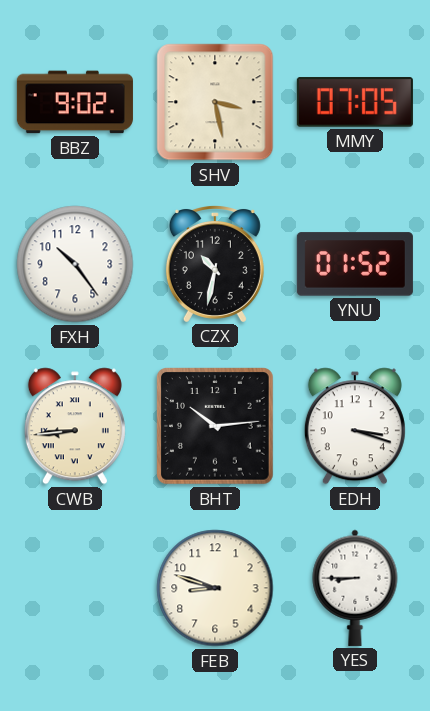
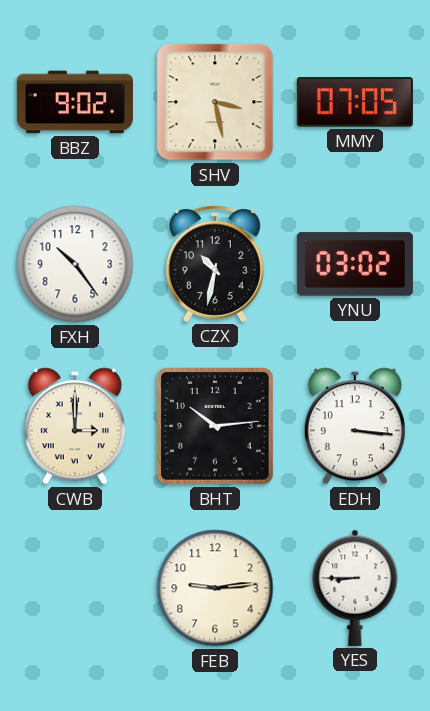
YNU: 01:52 -> 03:02
CWB: 8:44 -> 3:00
EDH: 3:18 -> 3:16
FEB: 8:48 -> 9:14
